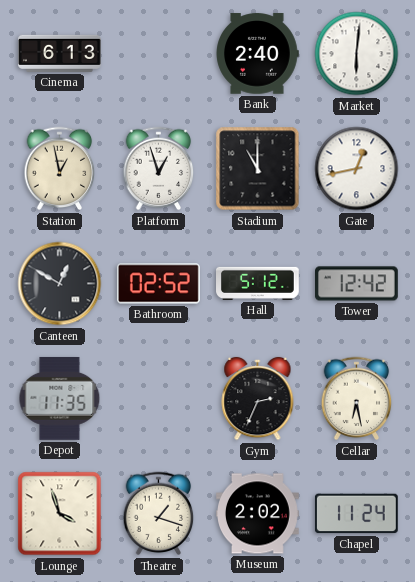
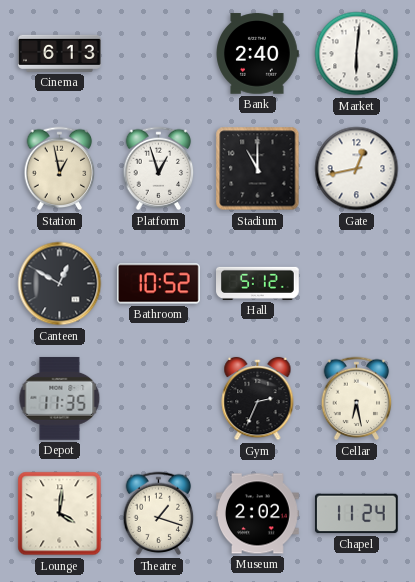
Bathroom: 02:52 -> 10:52
Tower: 12:42 -> none
Lounge: 3:57 -> 4:01
